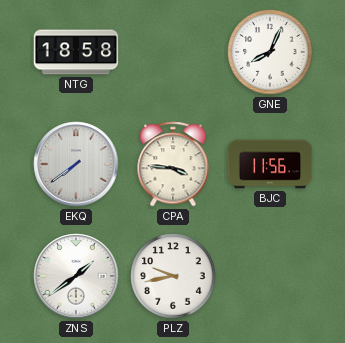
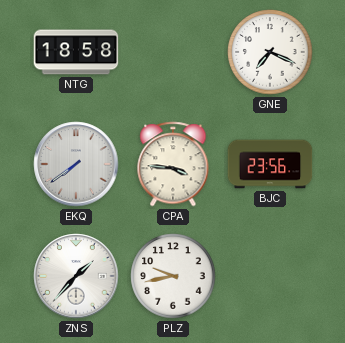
GNE: 8:04 -> 7:19
BJC: 11:56 -> 23:56
ZNS: 1:39 -> 1:37
